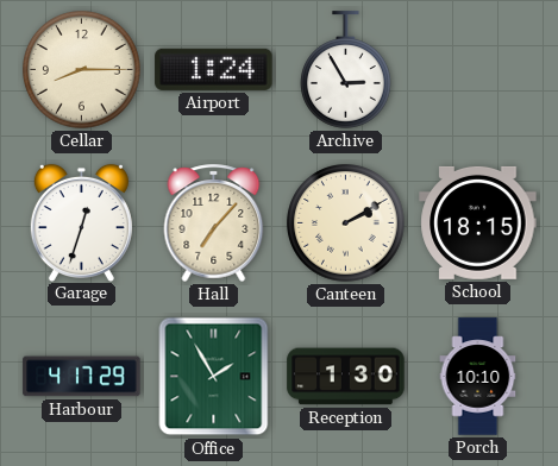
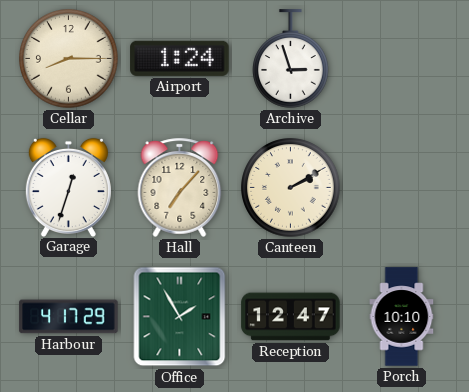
Archive: 2:55 -> 2:57
School: 18:15 -> none
Reception: 1:30 -> 12:47
